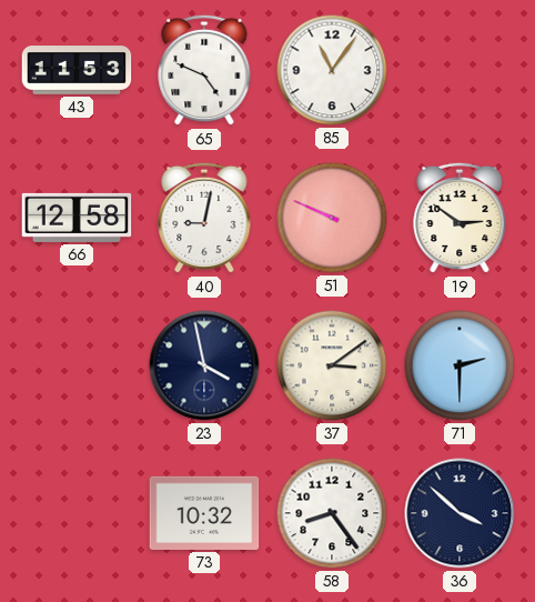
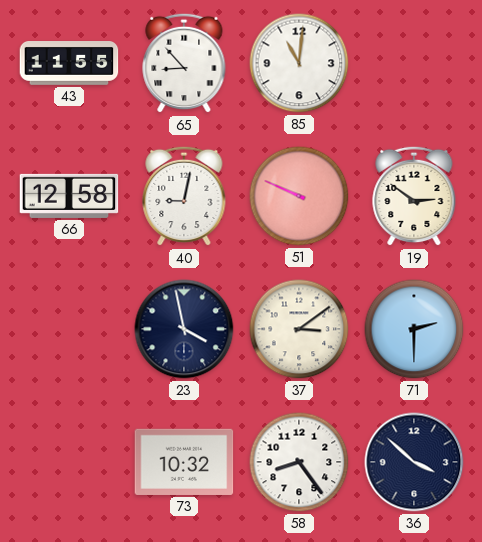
43: 11:53 -> 11:55
65: 4:49 -> 8:53
85: 11:06 -> 11:01
